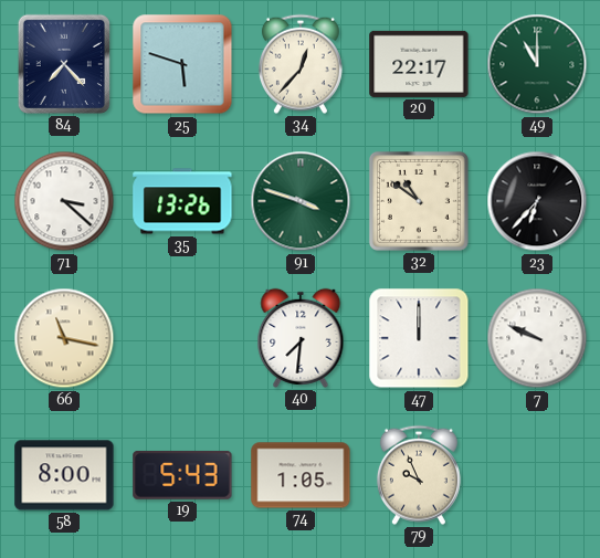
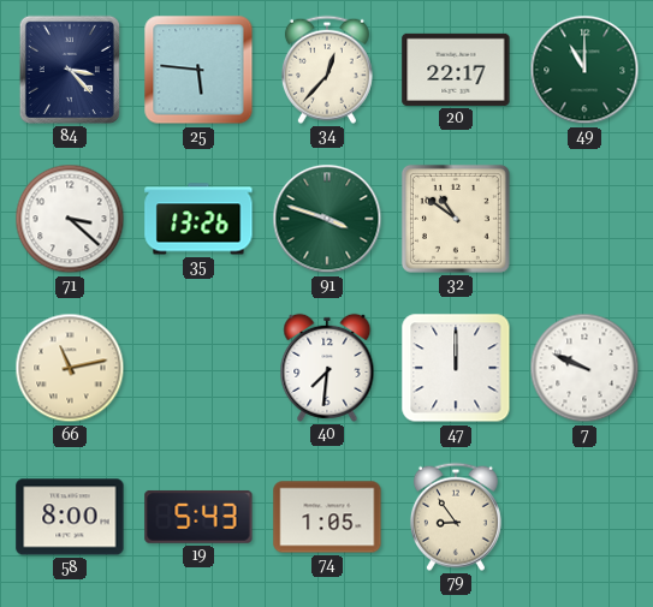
84: 7:23 -> 3:23
25: 5:48 -> 5:46
23: 6:37 -> none
66: 11:17 -> 11:13
79: 9:56 -> 8:54
